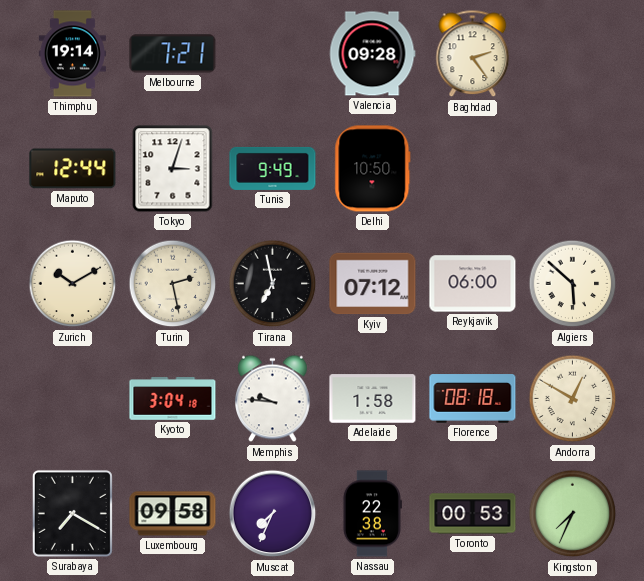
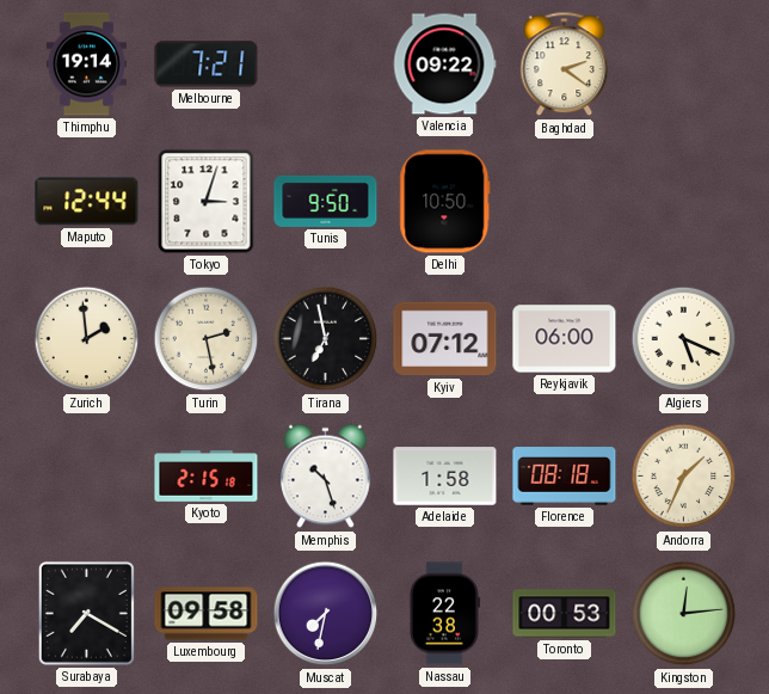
Valencia: 09:28 -> 09:22
Baghdad: 2:24 -> 2:21
Tunis: 9:49 -> 9:50
Zurich: 10:10 -> 1:59
Algiers: 5:52 -> 5:19
Kyoto: 3:04 -> 2:15
Memphis: 9:46 -> 10:27
Andorra: 12:50 -> 1:34
Muscat: 7:34 -> 7:32
Kingston: 7:34 -> 12:14
